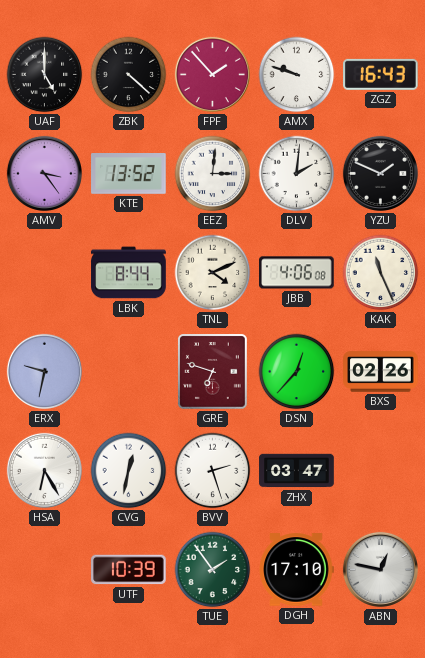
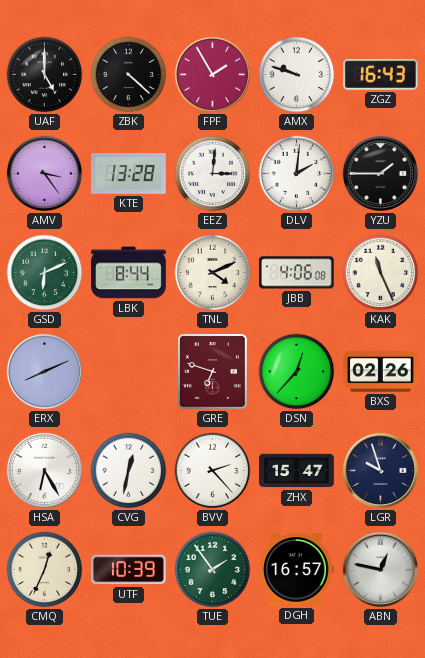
FPF: 1:53 -> 1:55
KTE: 13:52 -> 13:28
YZU: 1:49 -> 1:45
GSD: none -> 6:11
ERX: 9:32 -> 8:11
BVV: 2:27 -> 2:23
ZHX: 03:47 -> 15:47
LGR: none -> 9:57
CMQ: none -> 12:34
DGH: 17:10 -> 16:57
